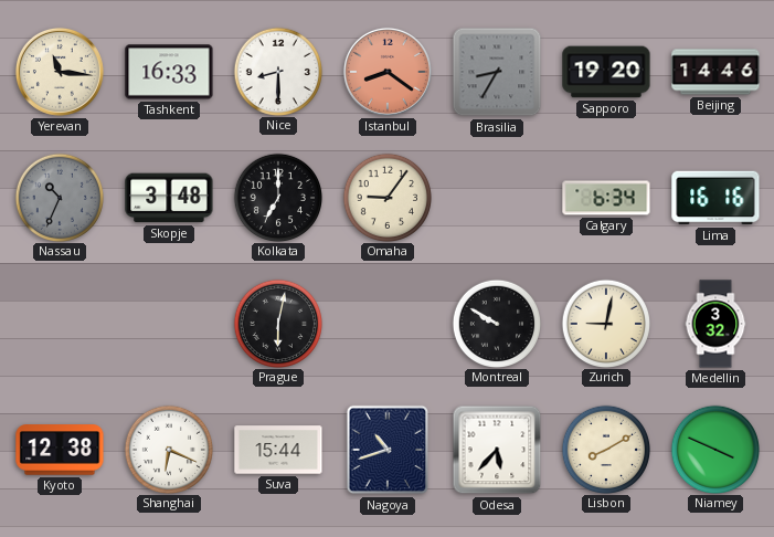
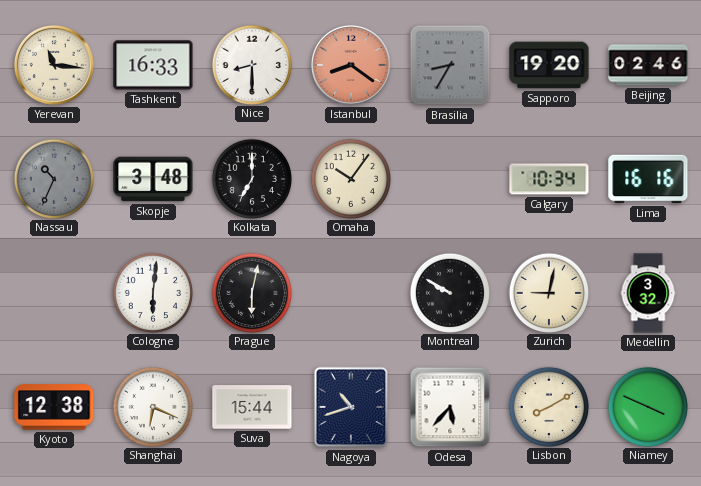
Beijing: 14:46 -> 02:46
Omaha: 9:06 -> 10:06
Calgary: 6:34 -> 10:34
Cologne: none -> 6:01
